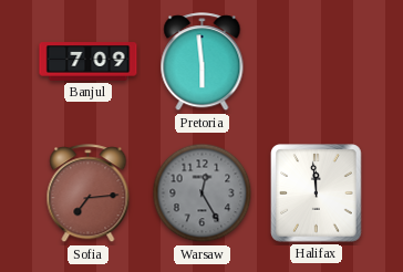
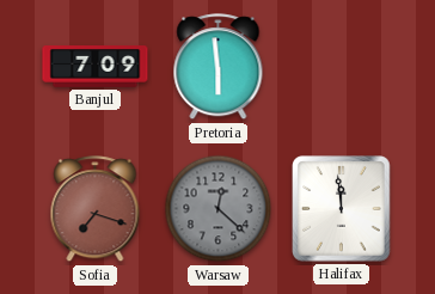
Sofia: 7:14 -> 7:18
Warsaw: 12:25 -> 12:22
